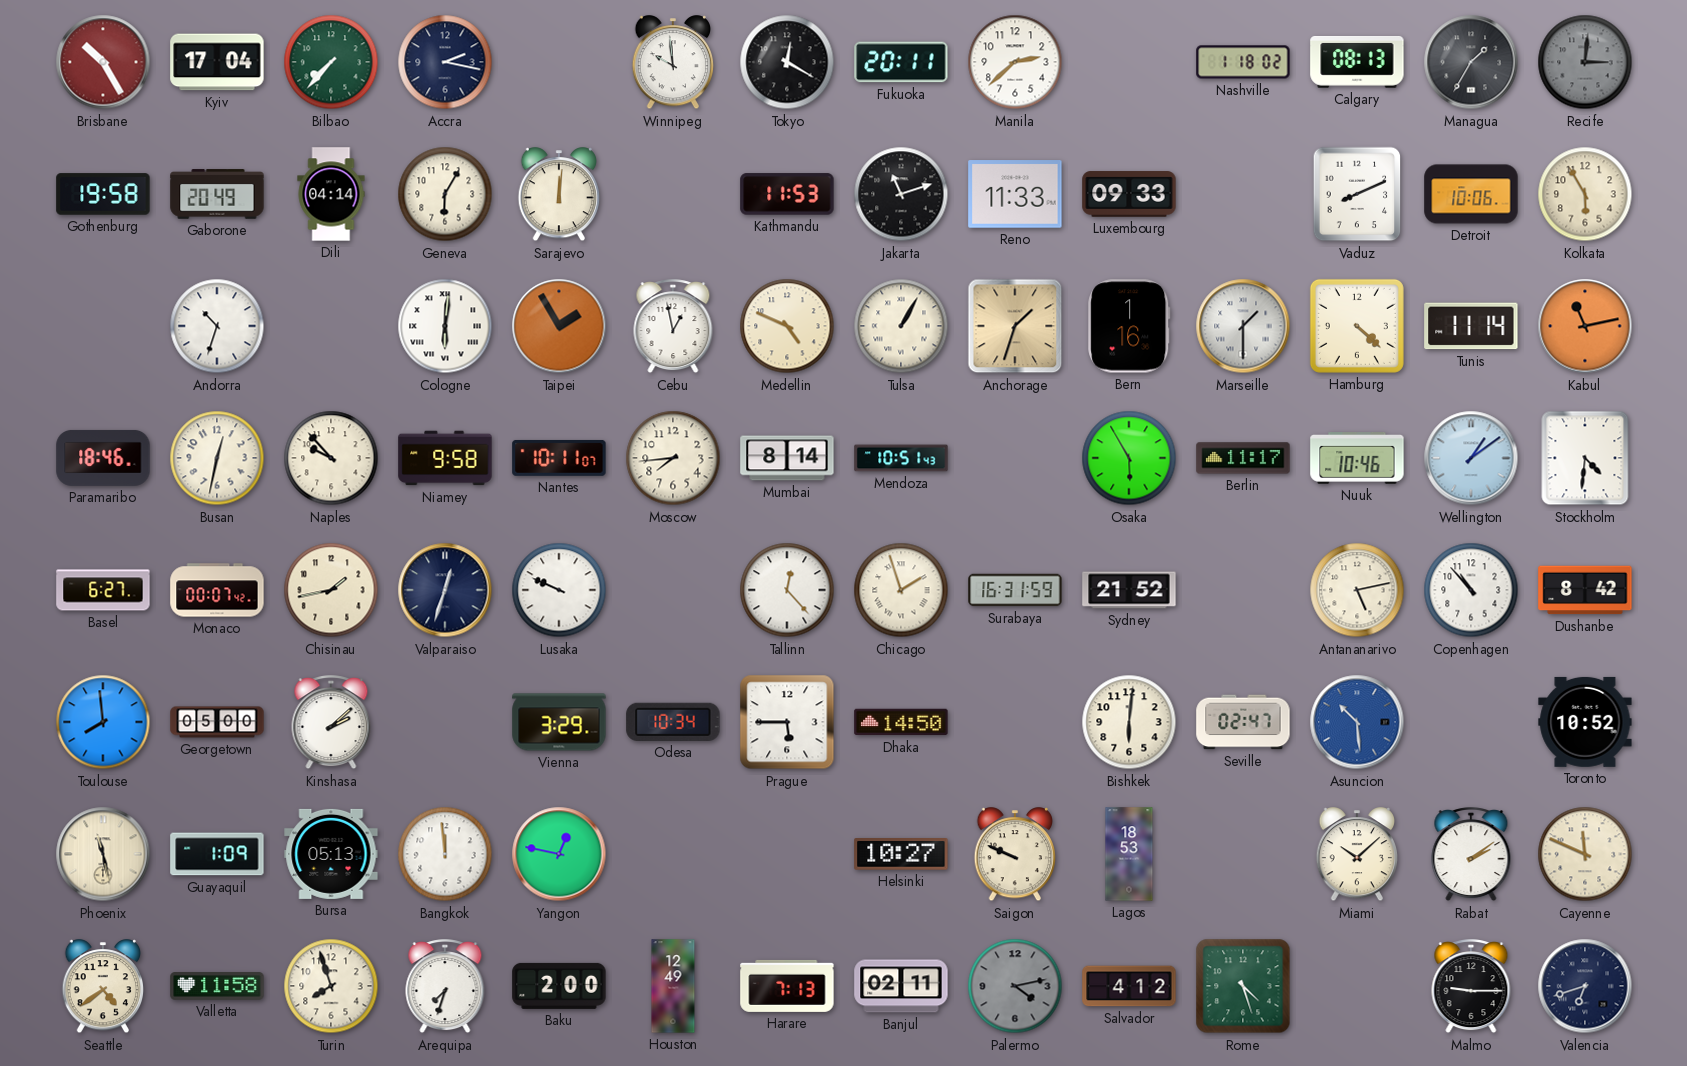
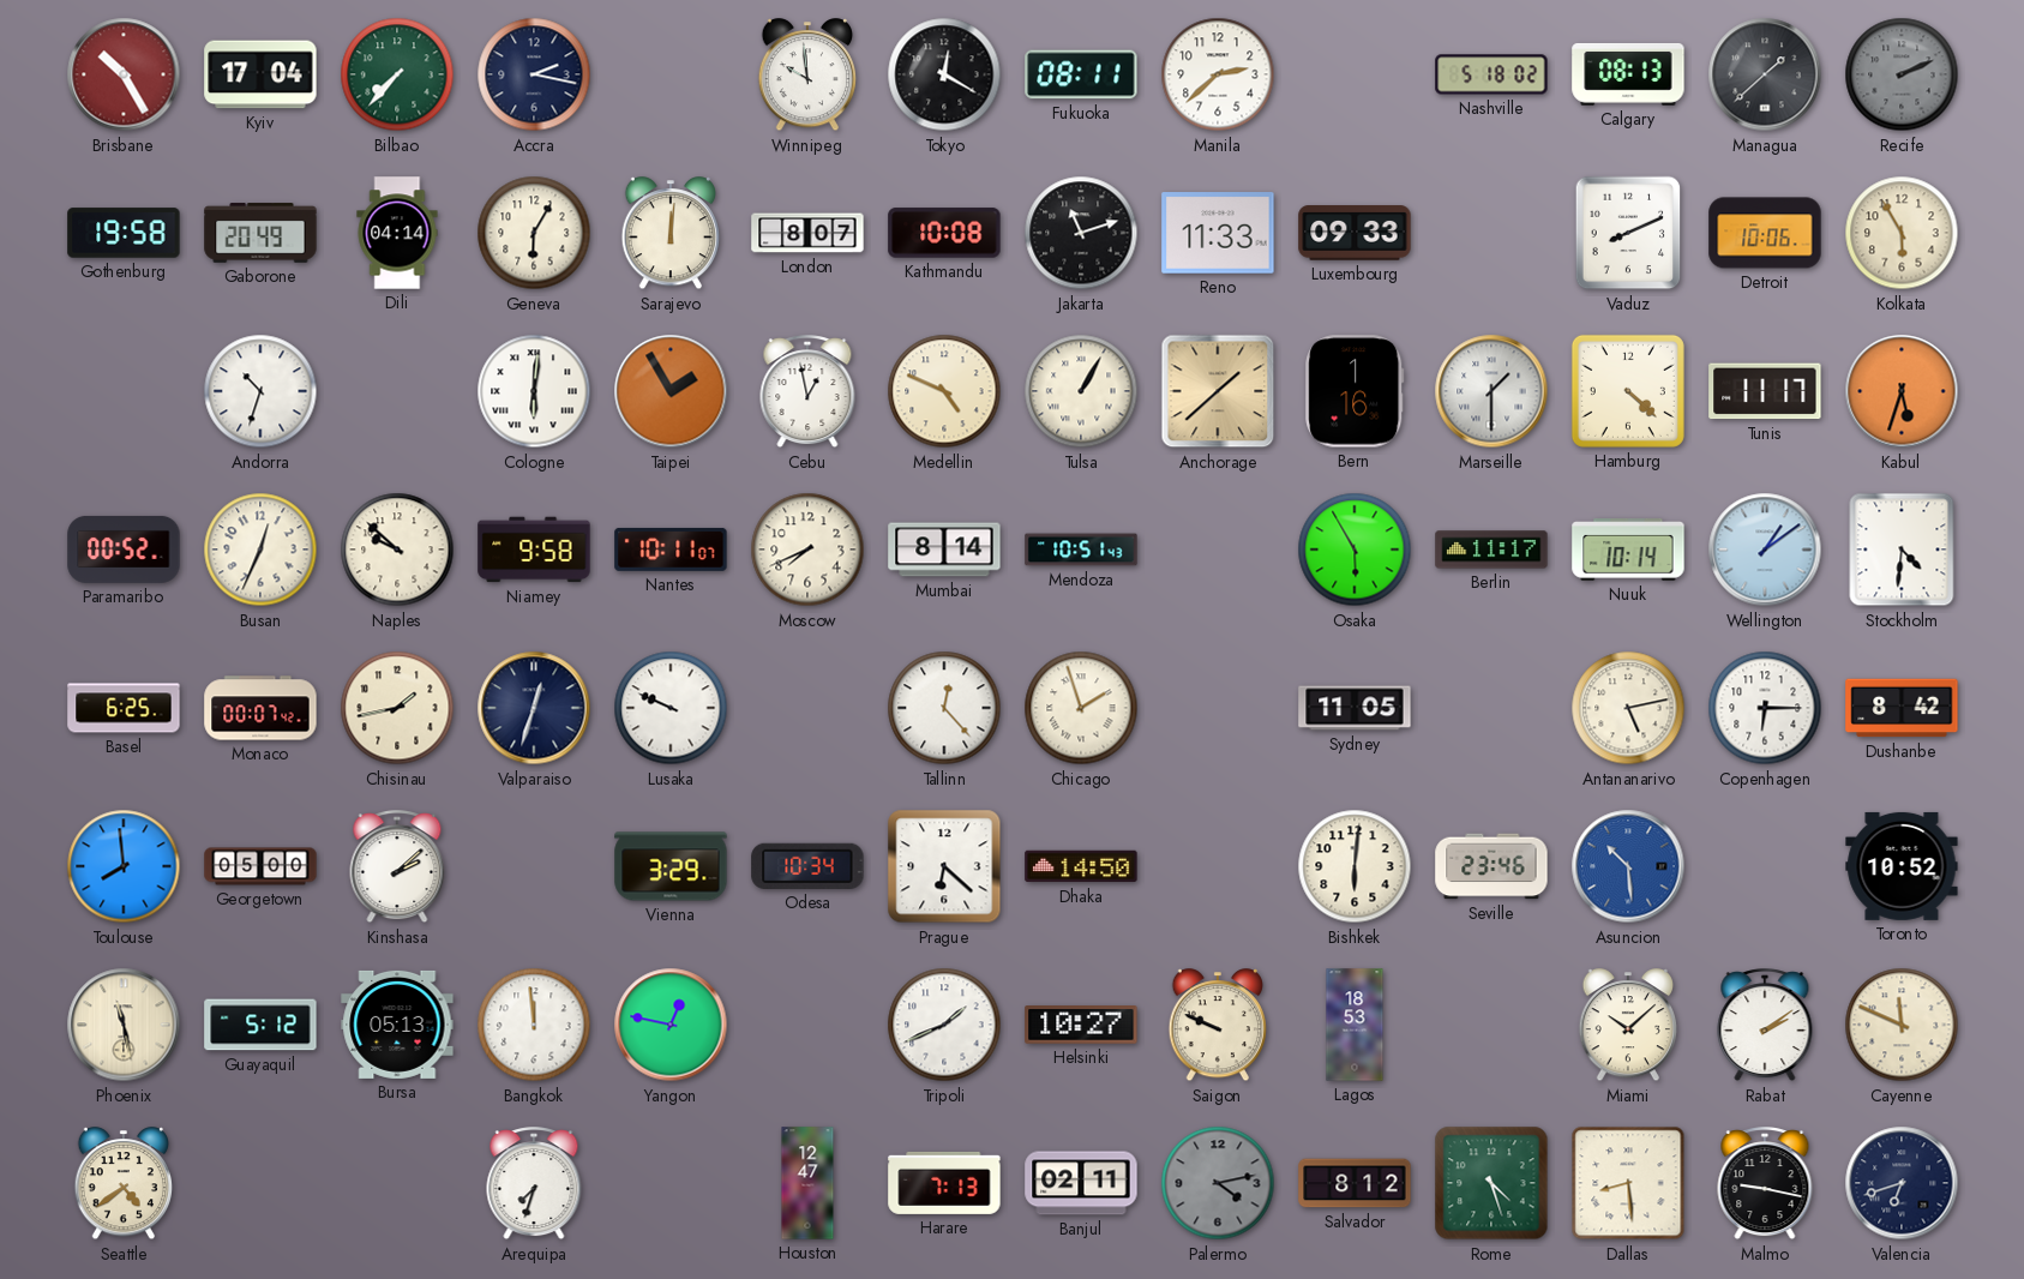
Fukuoka: 20:11 -> 08:11
Nashville: 1:18 -> 5:18
Managua: 1:35 -> 1:38
Recife: 3:01 -> 2:11
London: none -> 8:07
Kathmandu: 11:53 -> 10:08
Anchorage: 1:33 -> 1:38
Tunis: 11:14 -> 11:17
Kabul: 11:13 -> 5:33
Paramaribo: 18:46 -> 00:52
Busan: 12:32 -> 12:34
Naples: 9:53 -> 9:52
Moscow: 7:44 -> 7:41
Nuuk: 10:46 -> 10:14
Basel: 6:27 -> 6:25
Surabaya: 16:31 -> none
Sydney: 21:52 -> 11:05
Copenhagen: 10:53 -> 6:15
Prague: 5:45 -> 6:22
Seville: 02:47 -> 23:46
Guayaquil: 1:09 -> 5:12
Tripoli: none -> 1:41
Valletta: 11:58 -> none
Turin: 7:57 -> none
Baku: 2:00 -> none
Houston: 12:49 -> 12:47
Salvador: 4:12 -> 8:12
Dallas: none -> 8:29
Malmo: 9:15 -> 9:17
